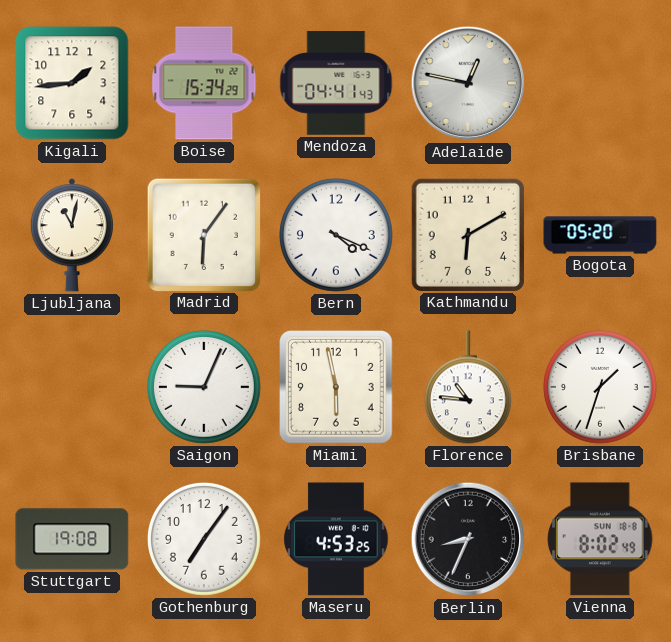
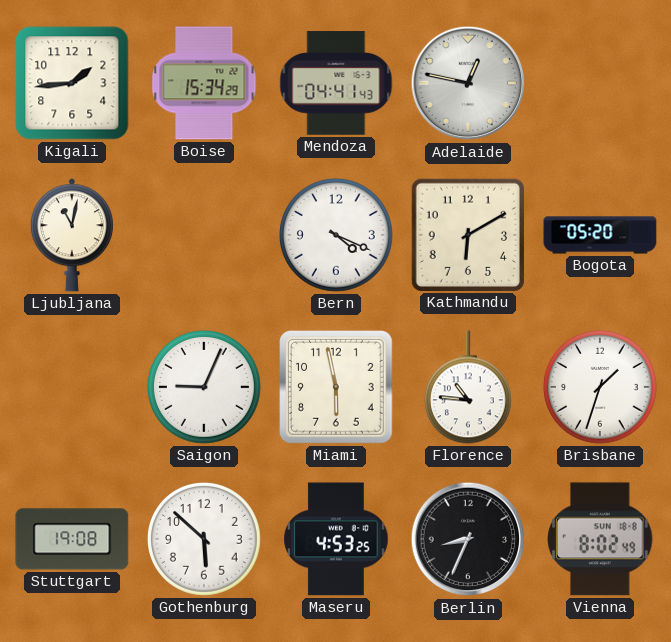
Madrid: 6:06 -> none
Gothenburg: 7:06 -> 5:52
